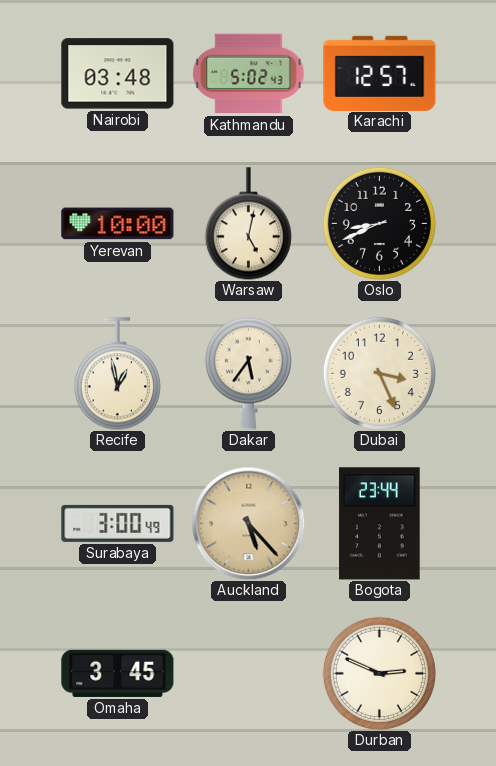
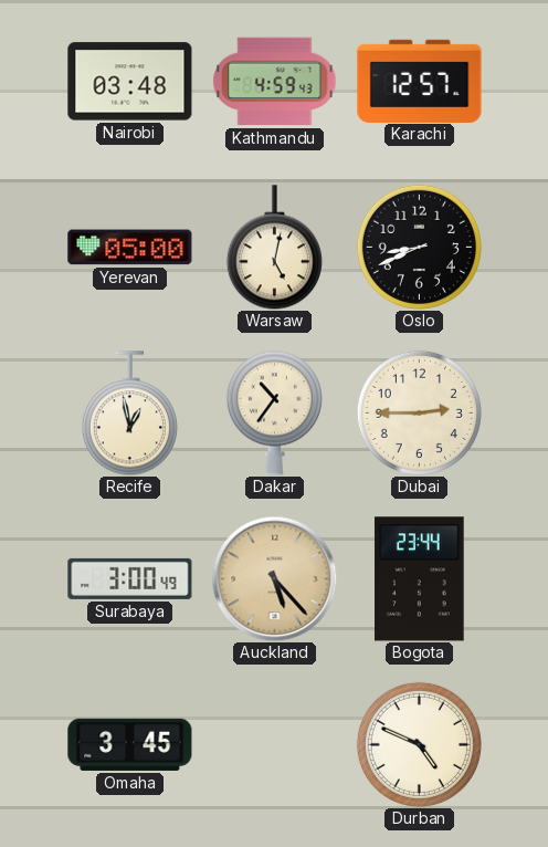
Kathmandu: 5:02 -> 4:59
Yerevan: 10:00 -> 05:00
Dakar: 5:36 -> 10:36
Dubai: 3:26 -> 2:45
Durban: 2:49 -> 4:49
